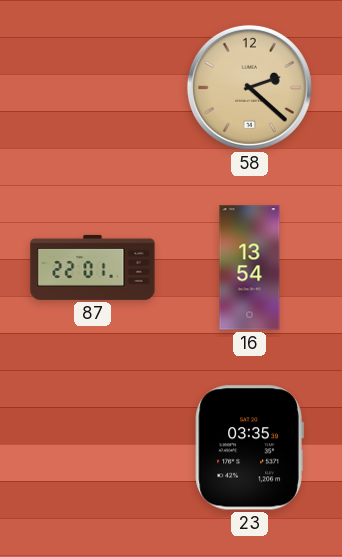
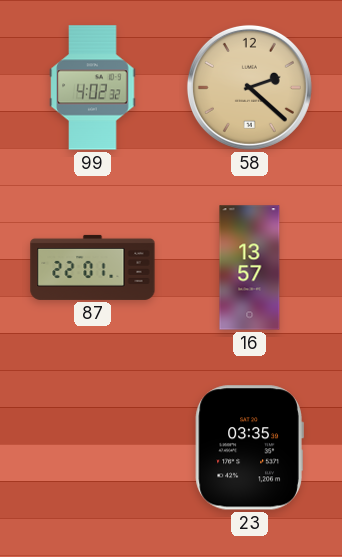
99: none -> 4:02
16: 13:54 -> 13:57
